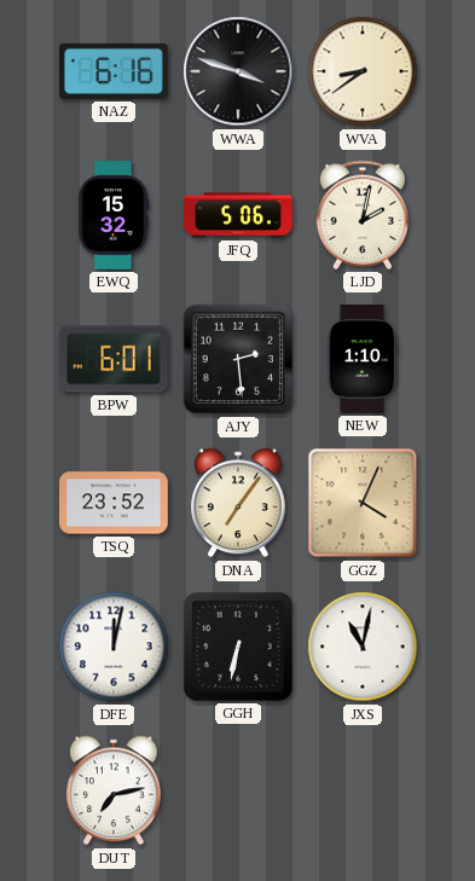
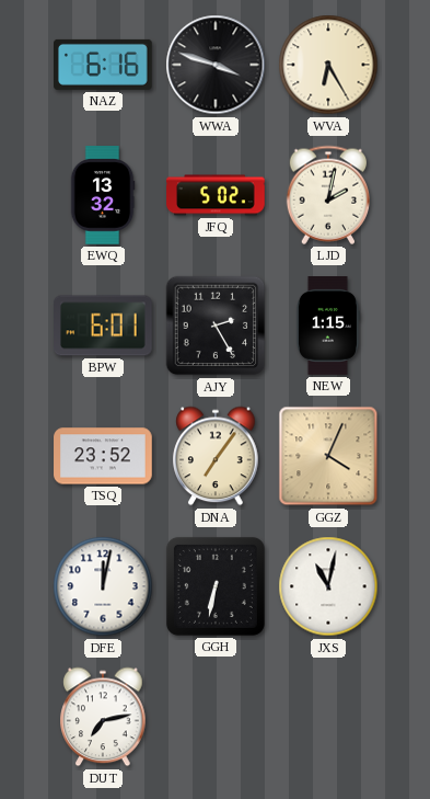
WVA: 8:39 -> 6:25
EWQ: 15:32 -> 13:32
JFQ: 5:06 -> 5:02
AJY: 2:29 -> 2:25
NEW: 1:10 -> 1:15
